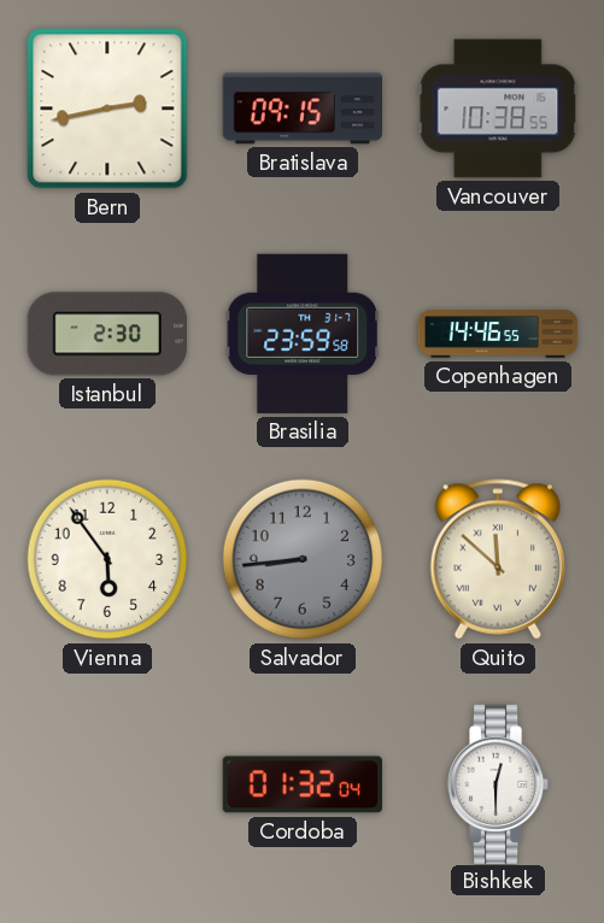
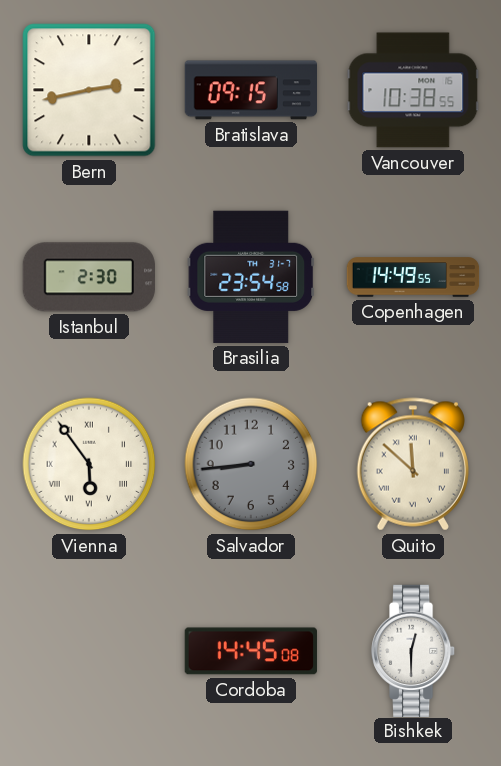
Brasilia: 23:59 -> 23:54
Copenhagen: 14:46 -> 14:49
Vienna numerals: Arabic -> Roman
Cordoba: 01:32 -> 14:45
